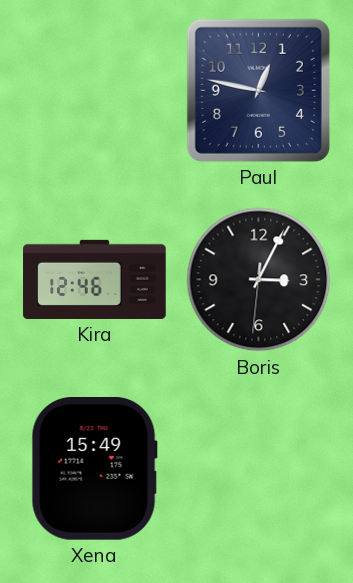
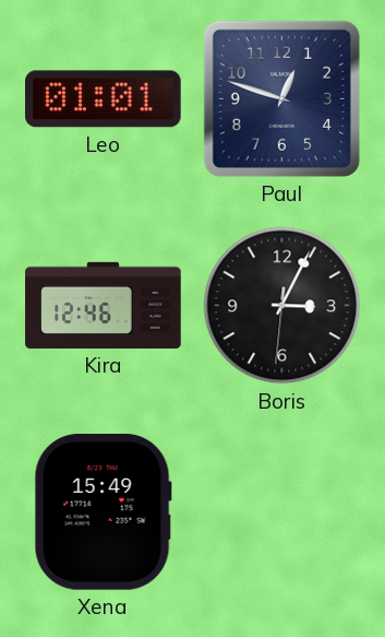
Leo: none -> 01:01
Paul: 12:47 -> 12:48
